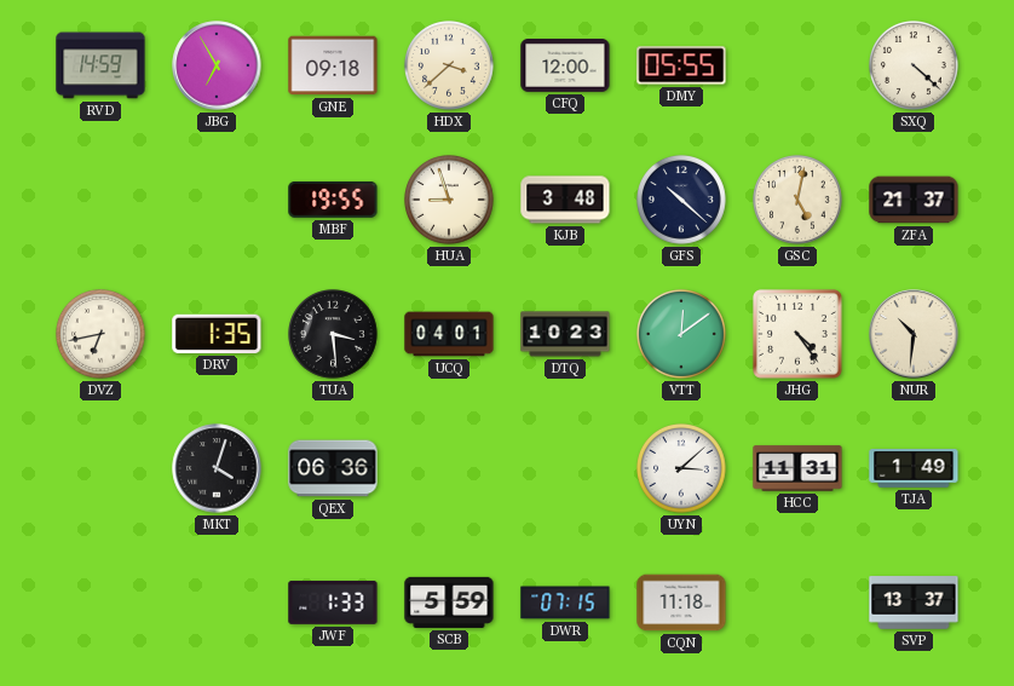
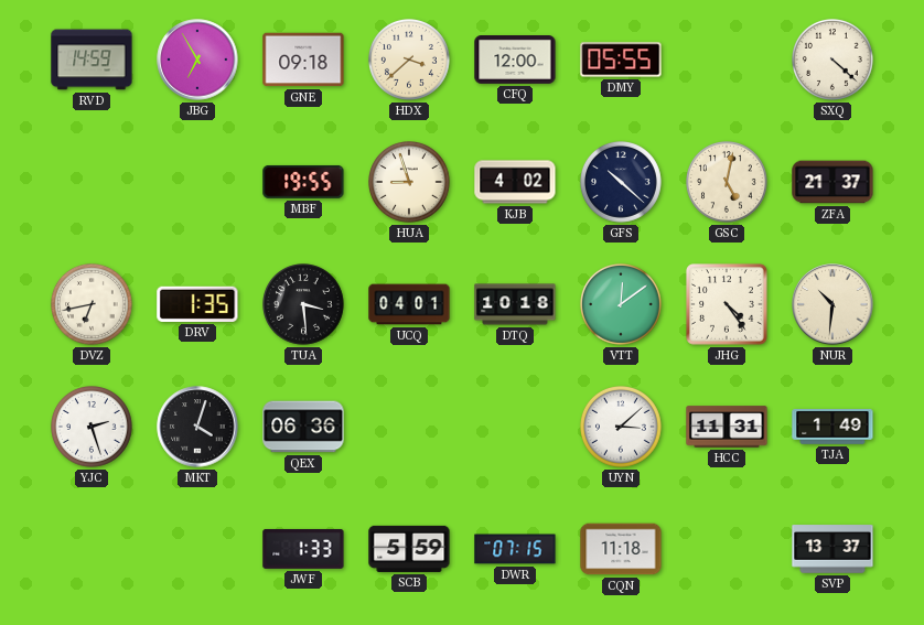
KJB: 3:48 -> 4:02
DTQ: 10:23 -> 10:18
YJC: none -> 2:27
